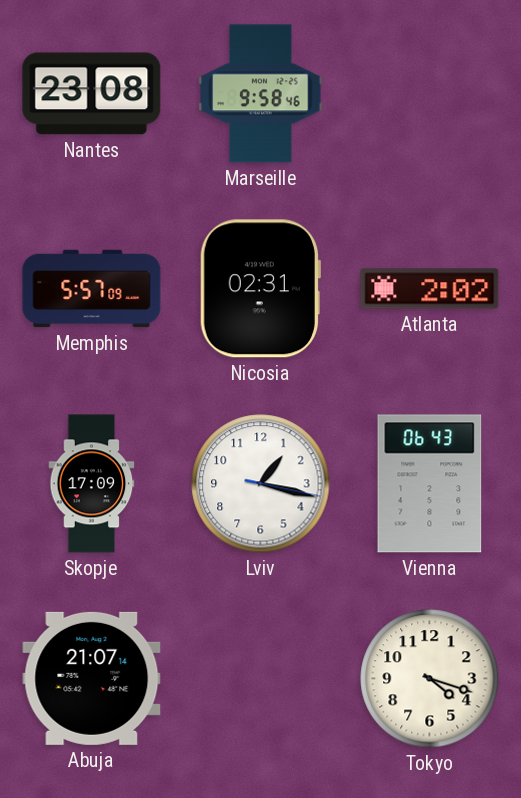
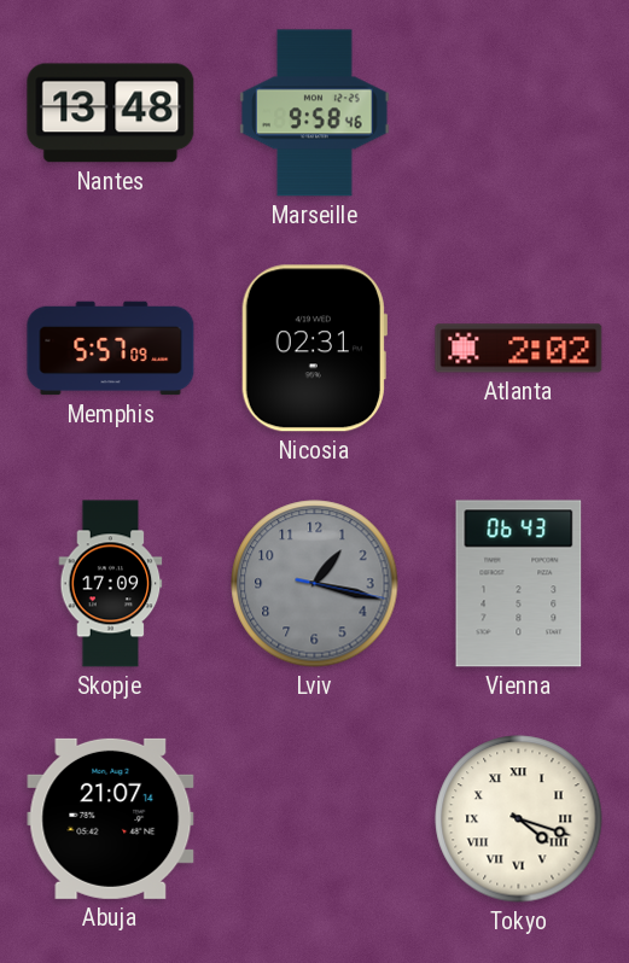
Nantes: 23:08 -> 13:48
Lviv dial: white -> grey
Tokyo numerals: Arabic -> Roman
